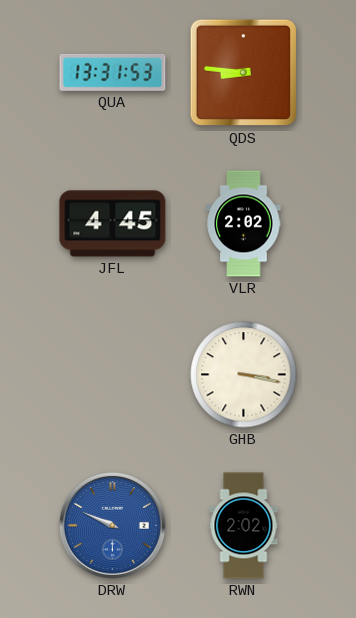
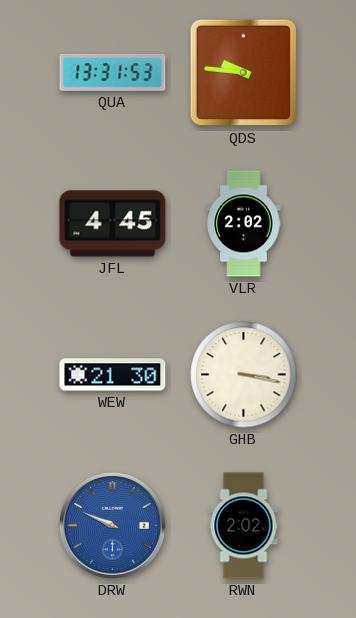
QDS: 8:46 -> 9:46
WEW: none -> 21:30
